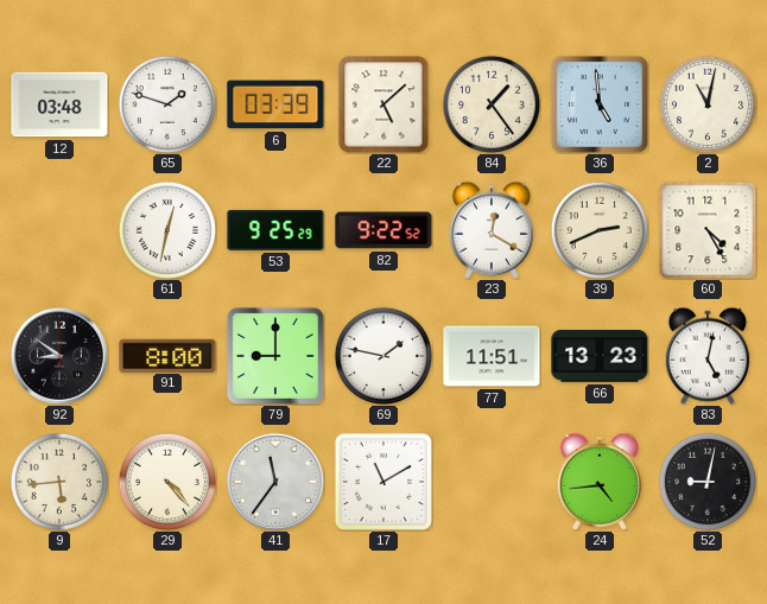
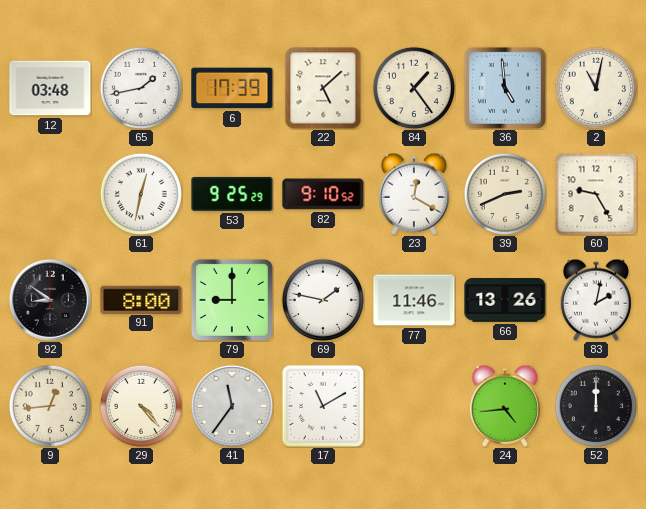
65: 1:48 -> 1:43
6: 03:39 -> 17:39
82: 9:22 -> 9:10
60: 4:25 -> 9:25
77: 11:51 -> 11:46
66: 13:23 -> 13:26
83: 5:02 -> 2:02
9: 5:44 -> 12:44
52: 9:02 -> 12:00
